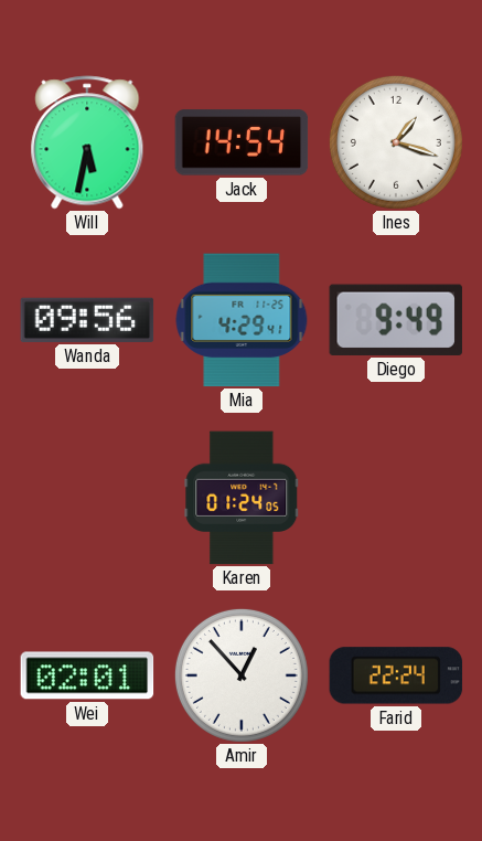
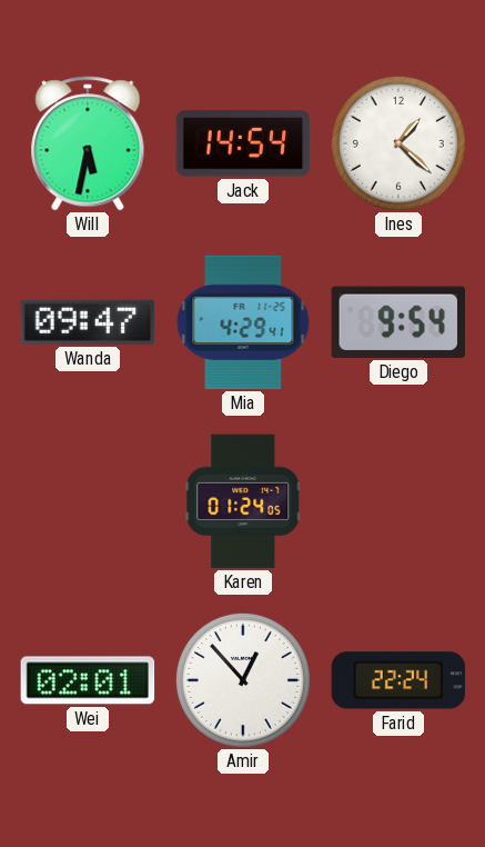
Ines: 1:18 -> 1:22
Wanda: 09:56 -> 09:47
Diego: 9:49 -> 9:54
